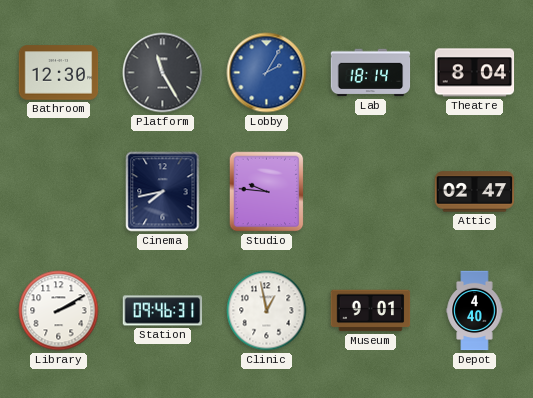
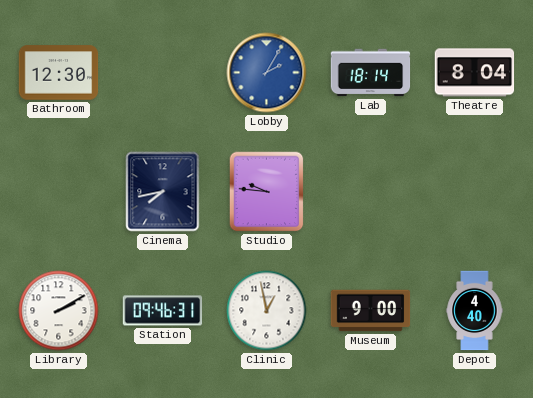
Platform: 11:25 -> none
Attic: 02:47 -> none
Museum: 9:01 -> 9:00
